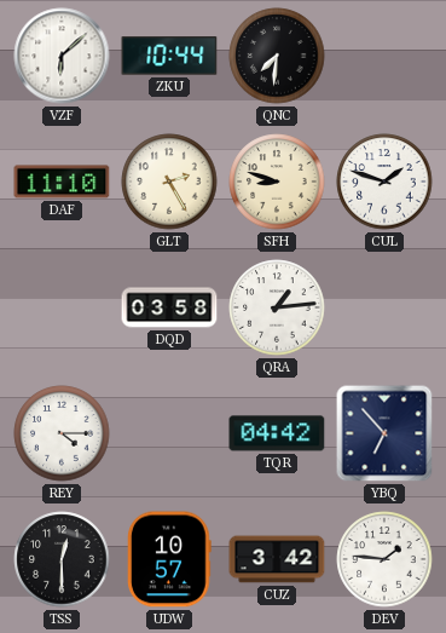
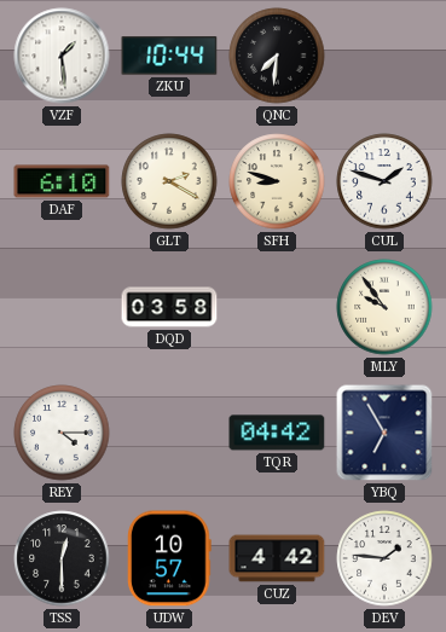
VZF: 6:08 -> 1:29
DAF: 11:10 -> 6:10
GLT: 2:25 -> 2:20
QRA: 1:14 -> none
MLY: none -> 9:54
YBQ: 6:53 -> 6:55
CUZ: 3:42 -> 4:42
